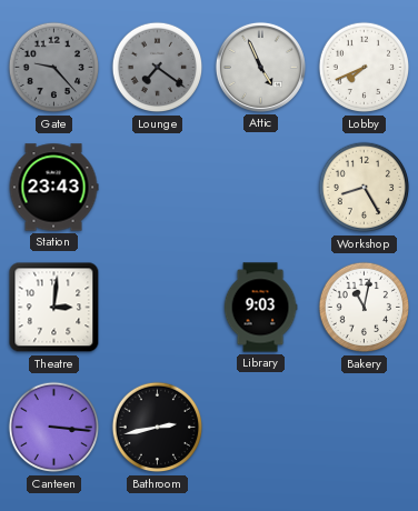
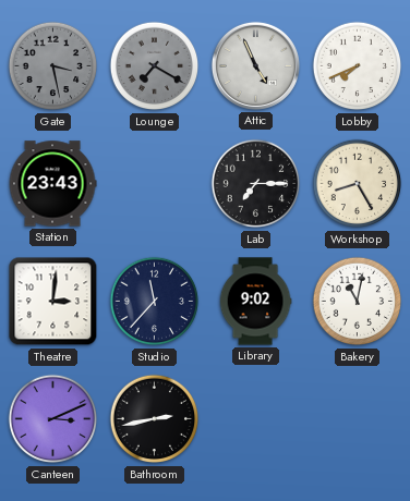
Gate: 9:23 -> 3:28
Lounge: 7:21 -> 7:20
Lab: none -> 7:15
Studio: none -> 11:37
Library: 9:03 -> 9:02
Canteen: 3:16 -> 3:11
